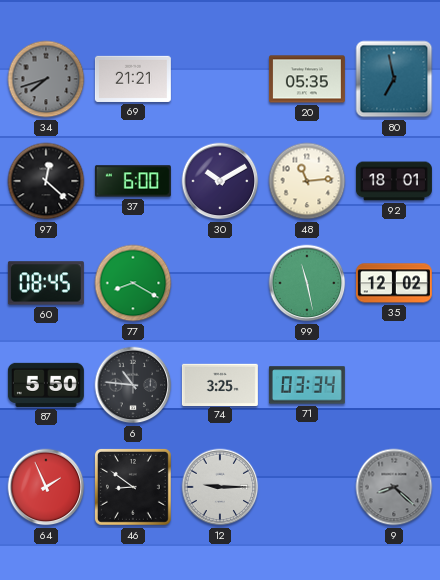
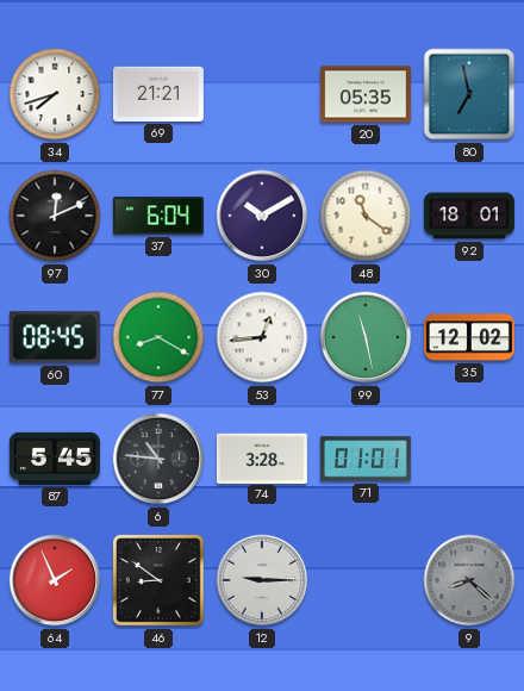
34 dial: grey -> white
97: 12:22 -> 12:11
37: 6:00 -> 6:04
48: 11:14 -> 11:21
53: none -> 12:44
87: 5:50 -> 5:45
74: 3:25 -> 3:28
71: 03:34 -> 01:01
